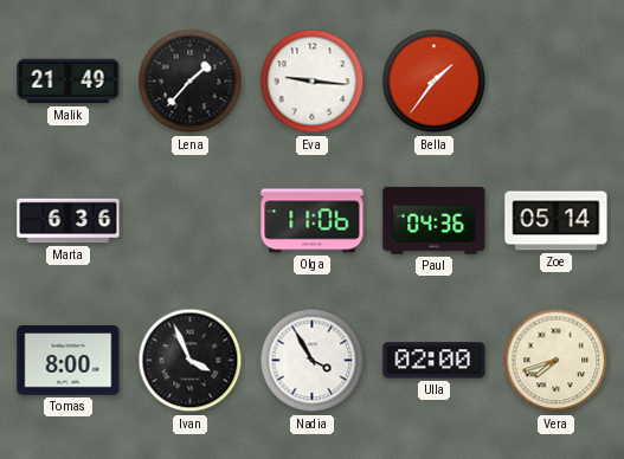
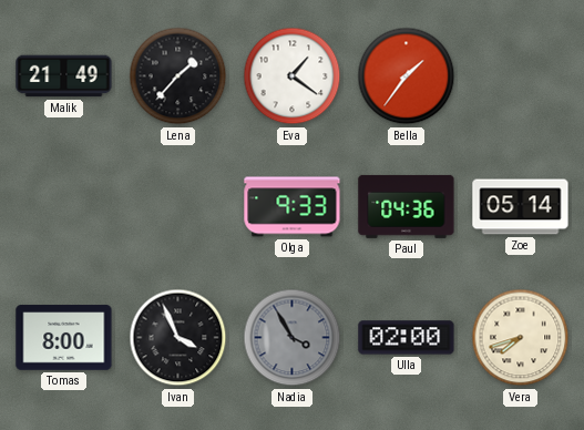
Eva: 9:16 -> 1:21
Marta: 6:36 -> none
Olga: 11:06 -> 9:33
Nadia dial: white -> grey
